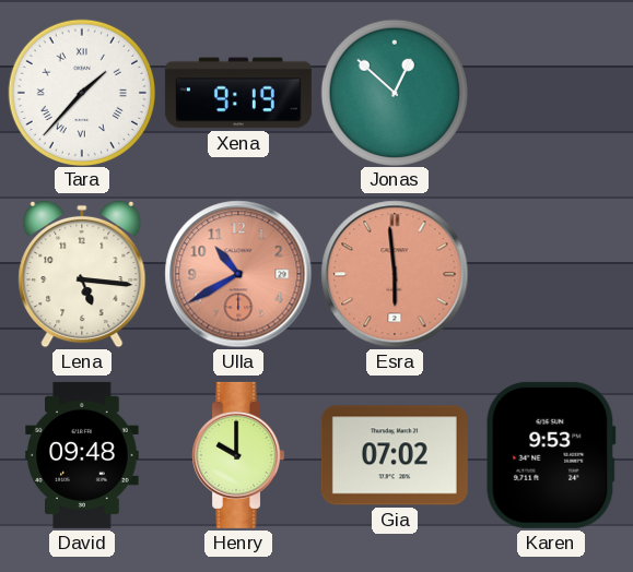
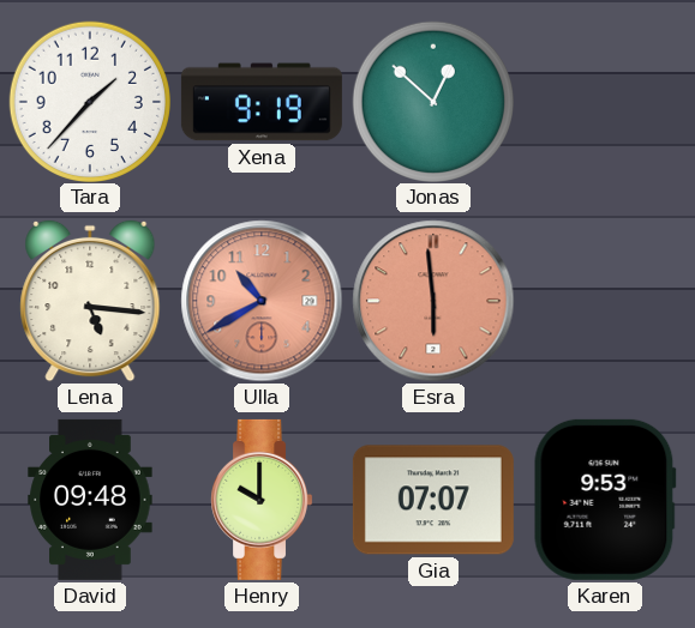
Tara numerals: Roman -> Arabic
Gia: 07:02 -> 07:07
